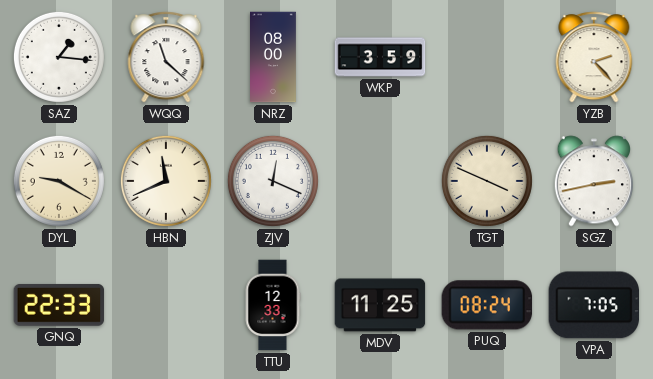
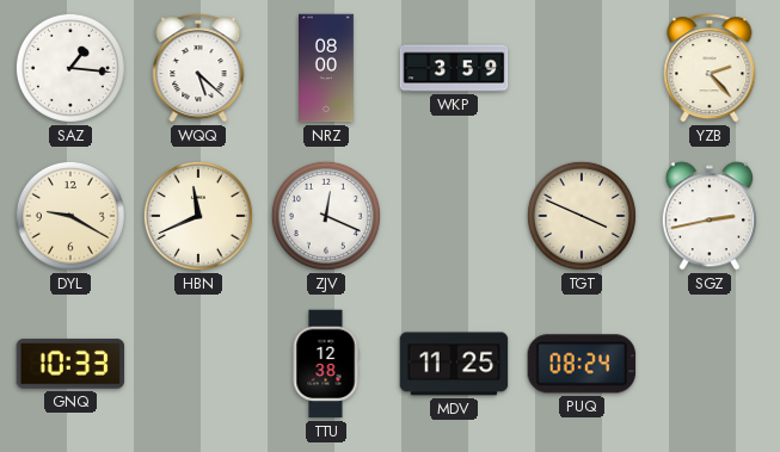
WQQ: 11:22 -> 5:22
GNQ: 22:33 -> 10:33
TTU: 12:33 -> 12:38
VPA: 7:05 -> none
